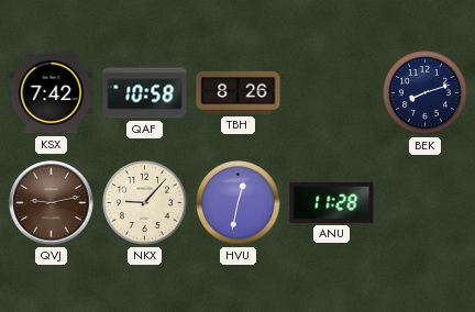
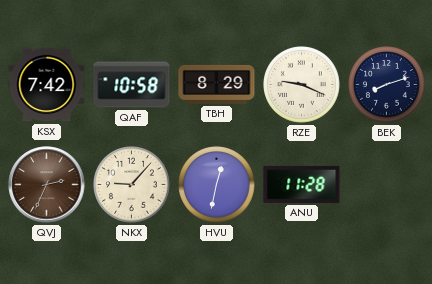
TBH: 8:26 -> 8:29
RZE: none -> 9:19
QVJ: 9:13 -> 2:34
